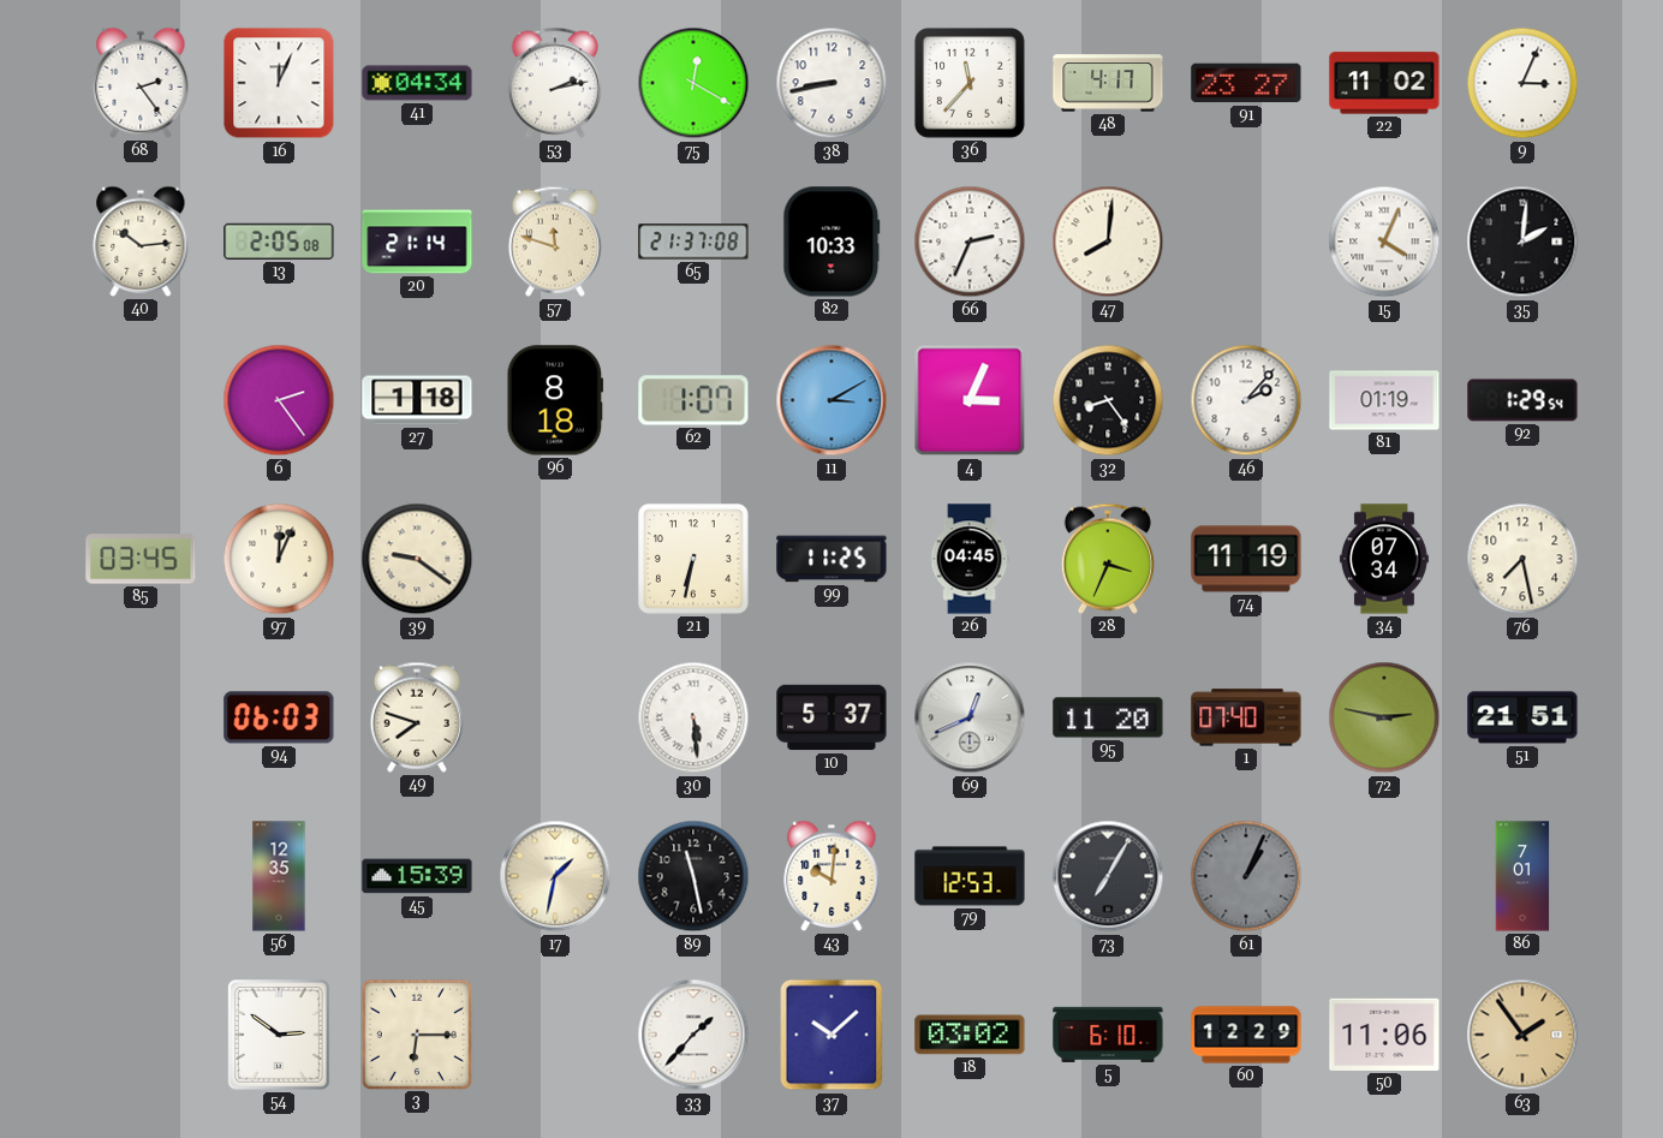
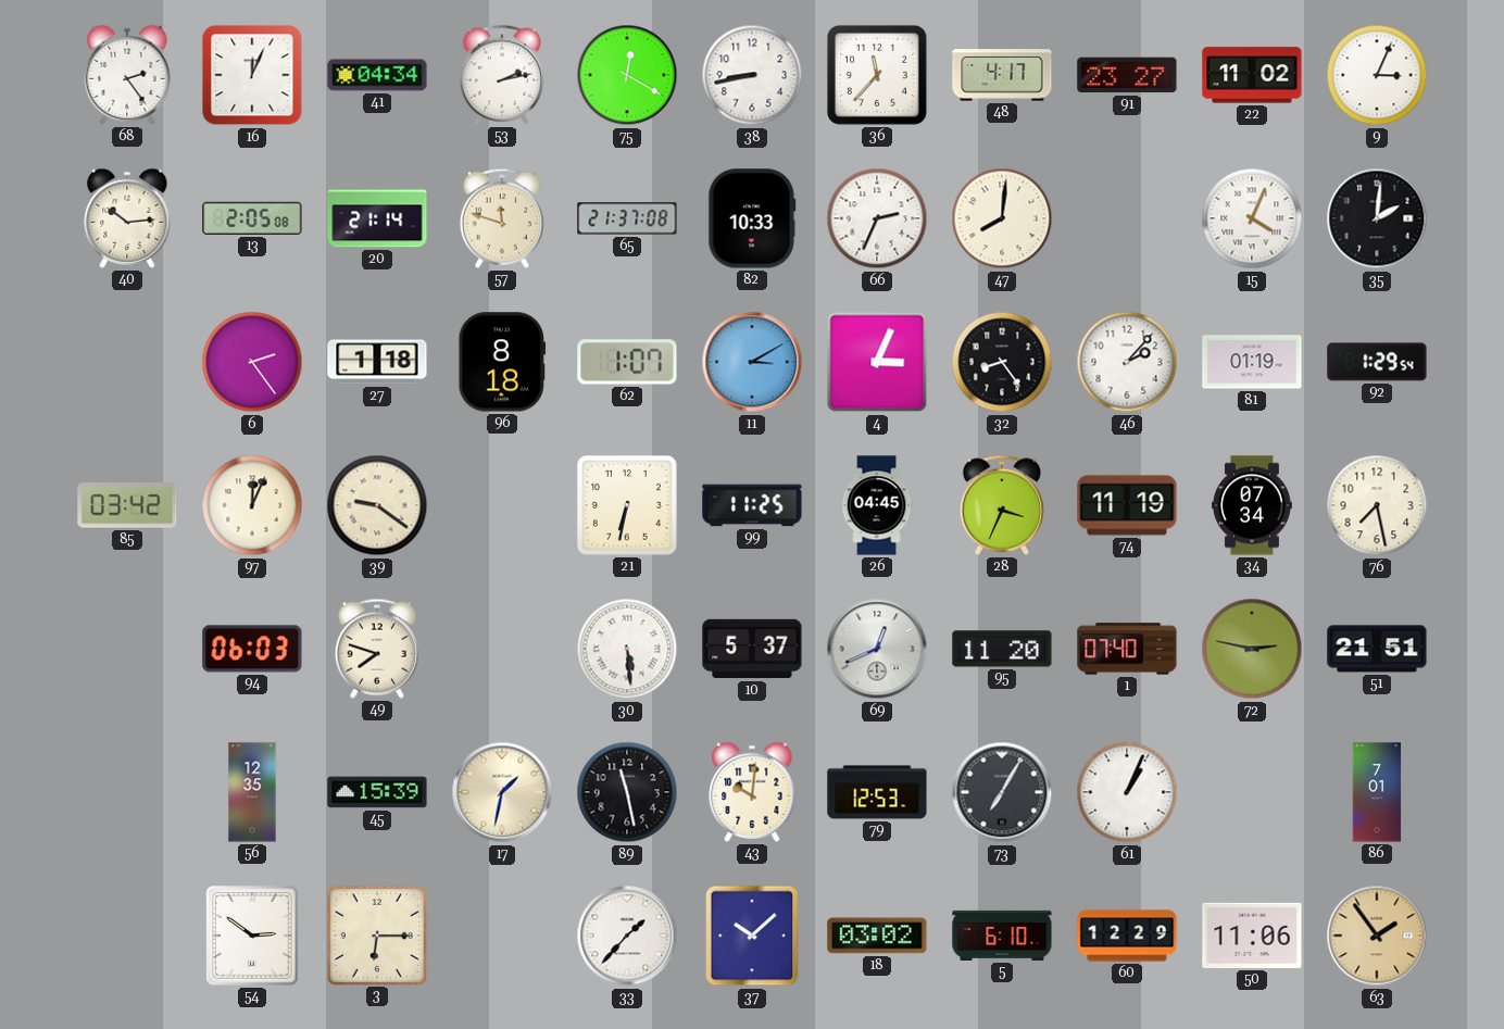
85: 03:45 -> 03:42
61 dial: grey -> white
